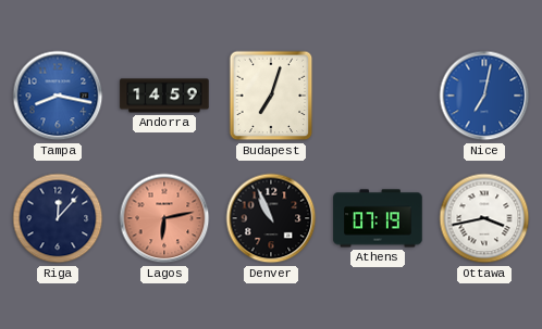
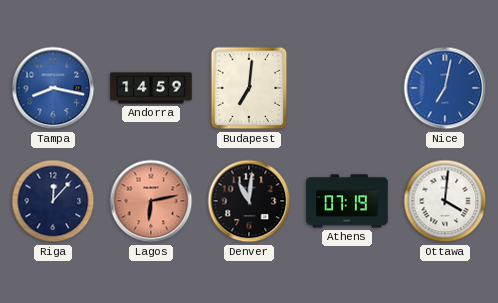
Budapest: 7:03 -> 7:01
Denver: 10:56 -> 11:01
Ottawa: 3:43 -> 4:01
